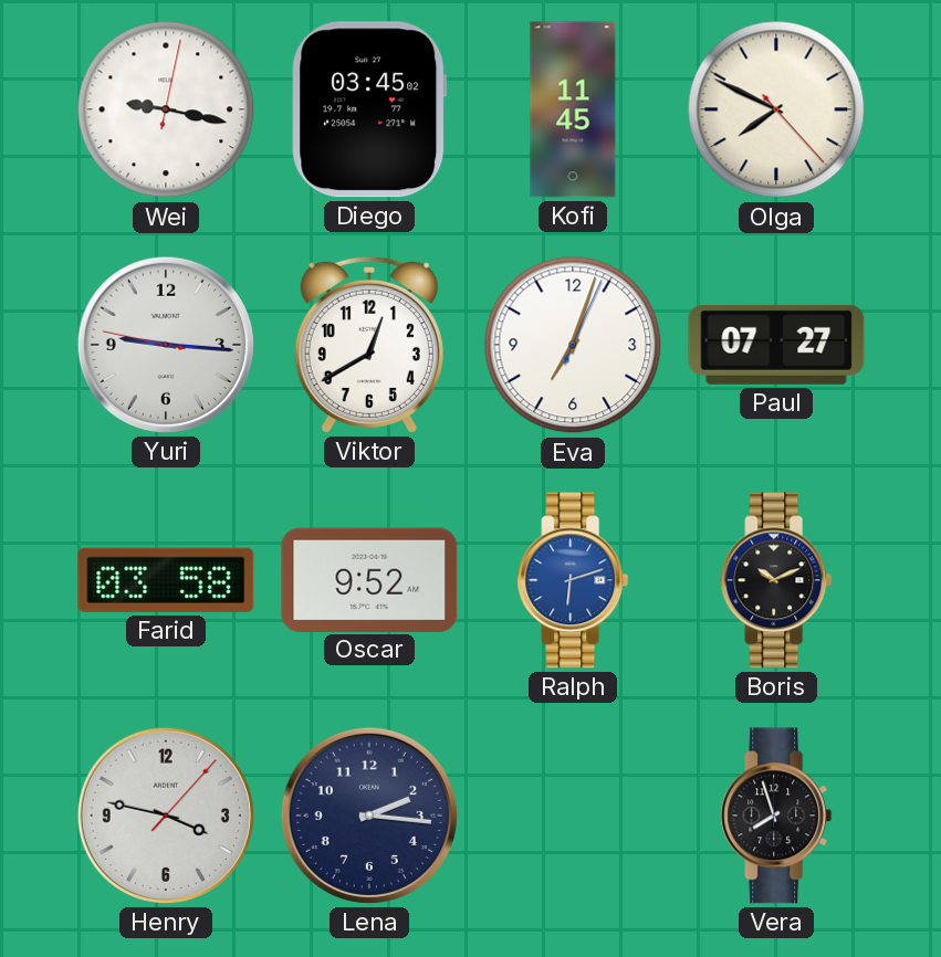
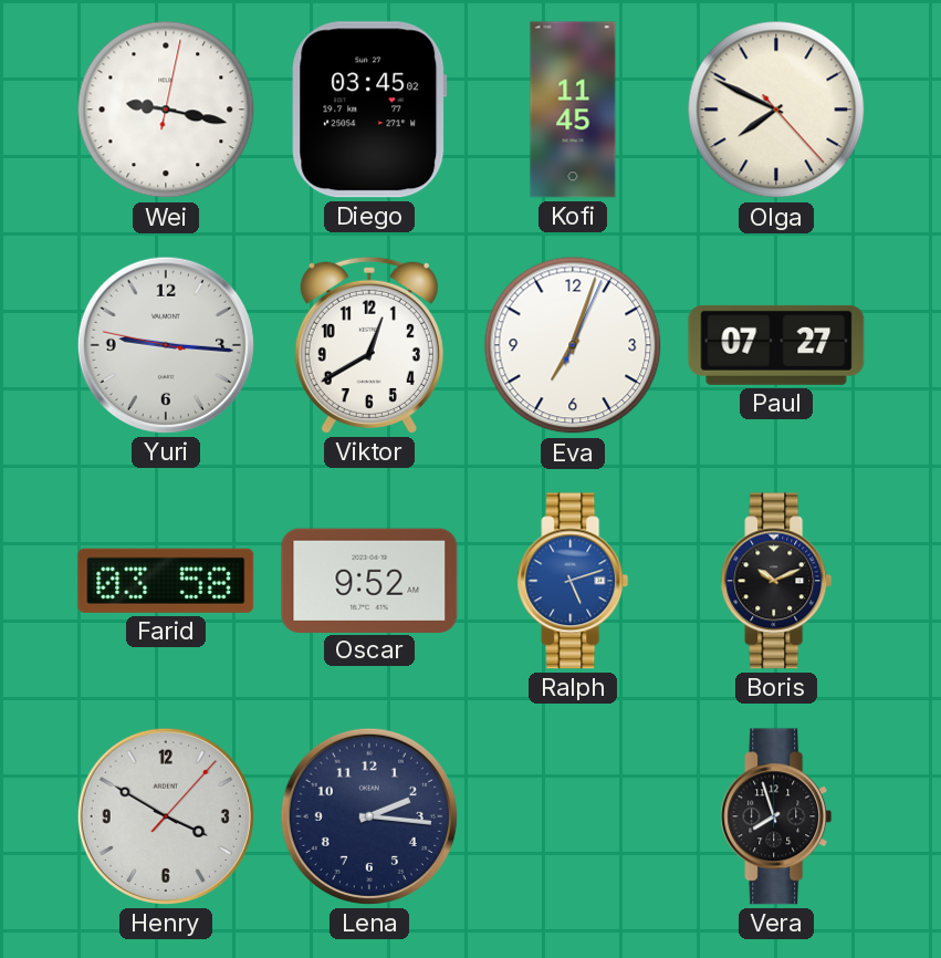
Ralph: 6:12 -> 5:12
Henry: 3:47 -> 3:50
